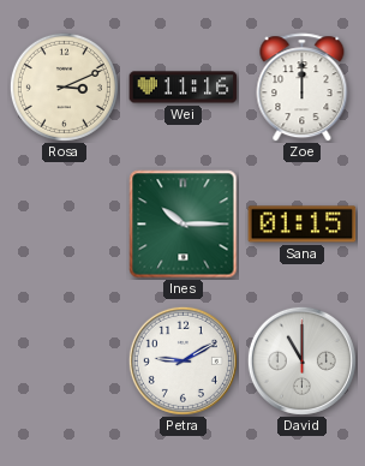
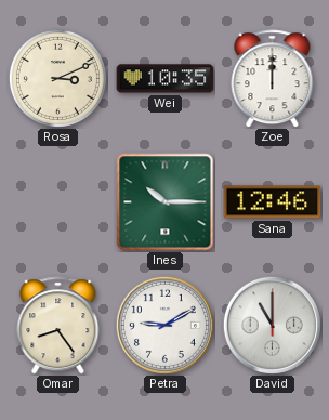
Wei: 11:16 -> 10:35
Sana: 01:15 -> 12:46
Omar: none -> 8:24
